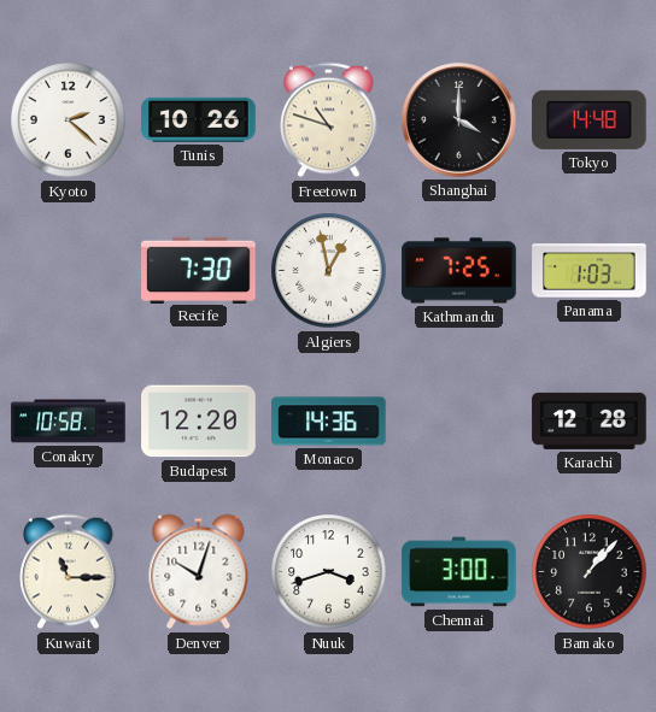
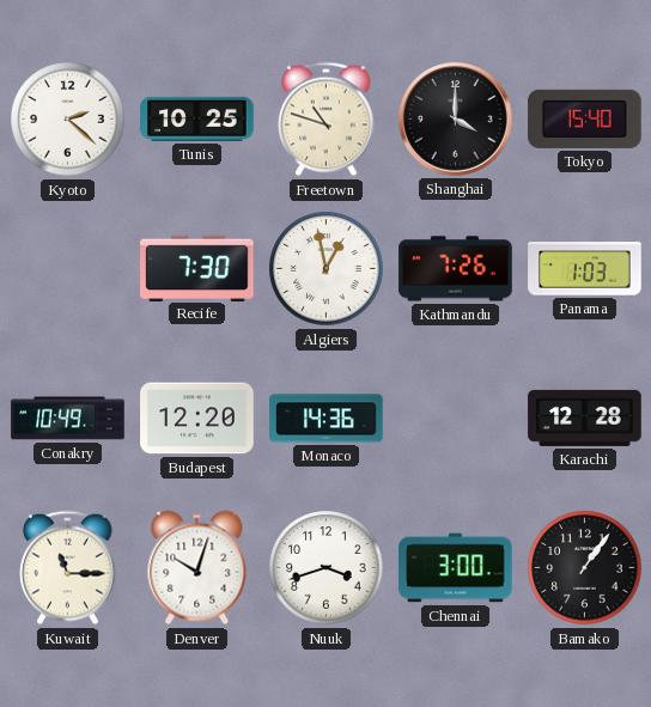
Tunis: 10:26 -> 10:25
Tokyo: 14:48 -> 15:40
Kathmandu: 7:25 -> 7:26
Conakry: 10:58 -> 10:49
Bamako: 1:07 -> 1:06
